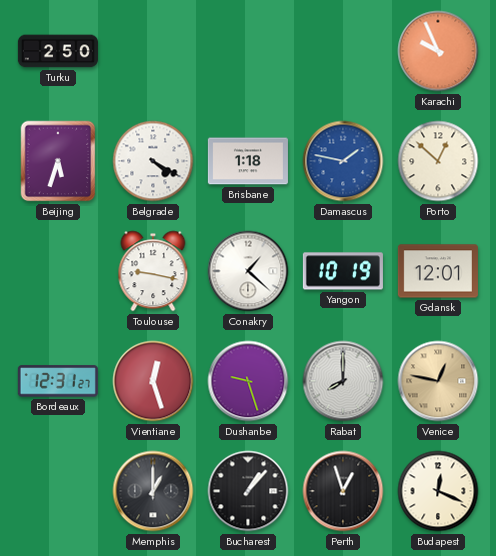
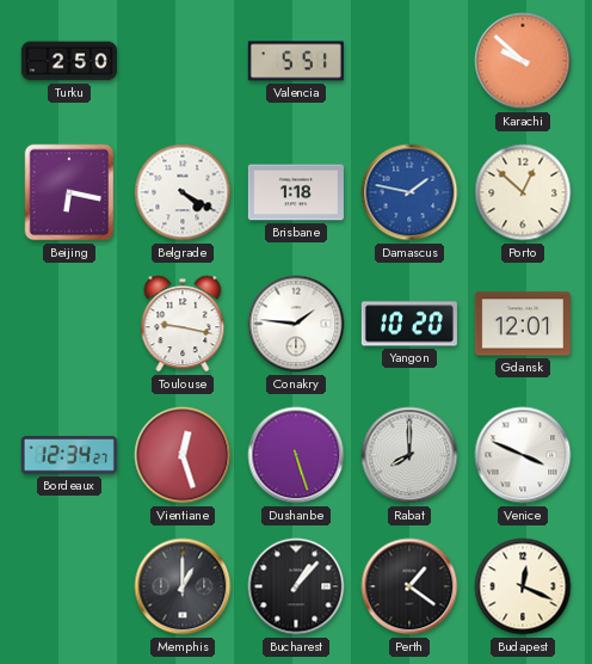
Valencia: none -> 5:51
Karachi: 9:56 -> 9:52
Beijing: 5:33 -> 6:17
Conakry: 1:22 -> 1:46
Yangon: 10:19 -> 10:20
Bordeaux: 12:31 -> 12:34
Dushanbe: 9:27 -> 5:27
Venice: 12:47 -> 3:49
Venice dial: champagne -> white
Perth: 12:57 -> 1:21
